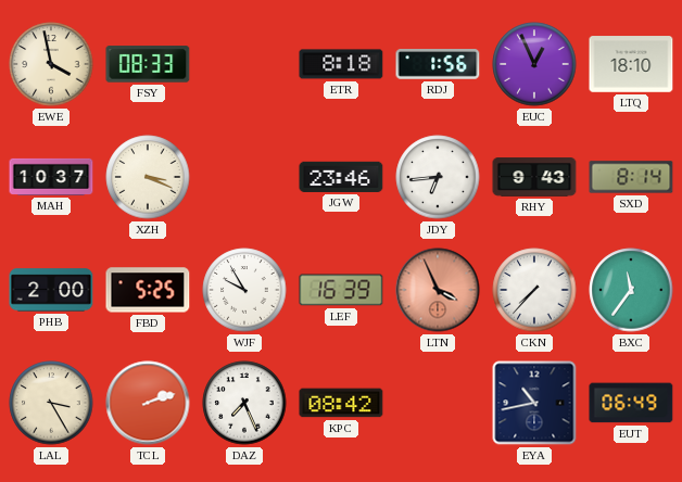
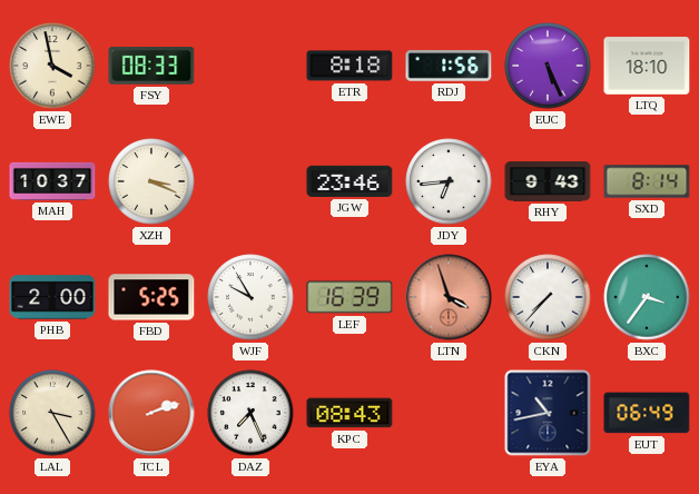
EUC: 12:56 -> 5:26
LTN: 3:56 -> 3:57
BXC: 11:36 -> 3:36
KPC: 08:42 -> 08:43
